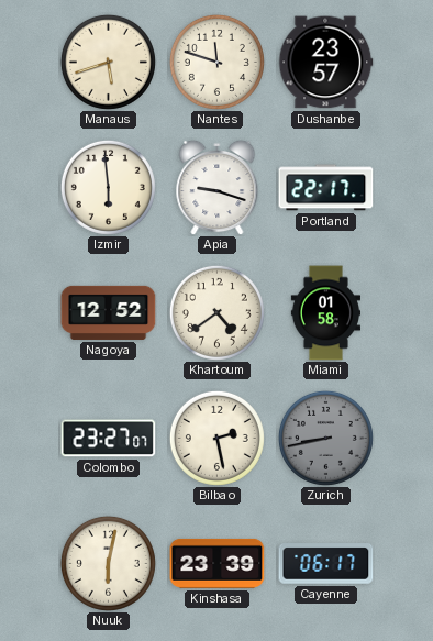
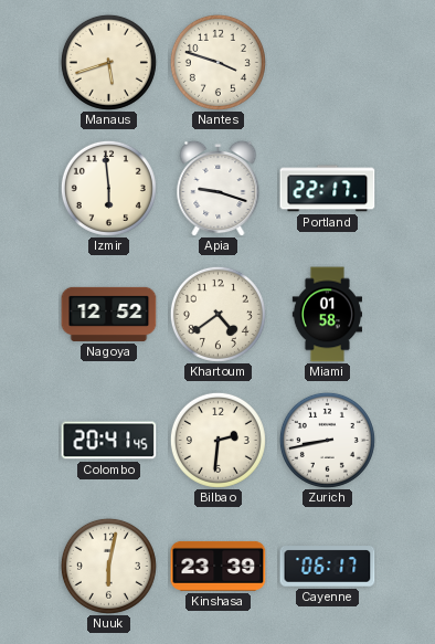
Nantes: 11:48 -> 3:48
Dushanbe: 23:57 -> none
Colombo: 23:27 -> 20:41
Bilbao: 2:28 -> 2:31
Zurich dial: grey -> white
